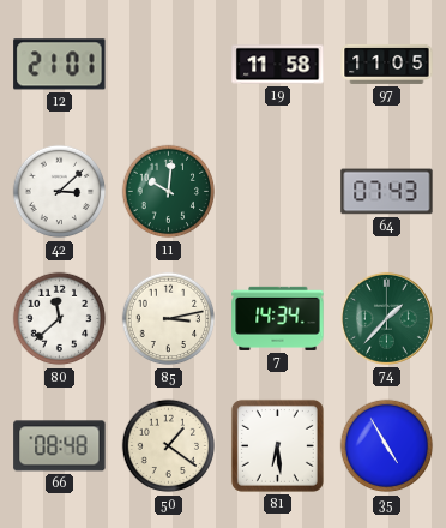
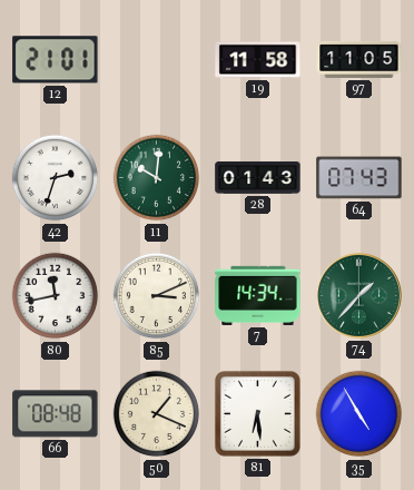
42: 3:08 -> 2:33
28: none -> 01:43
80: 11:38 -> 11:43
85: 3:13 -> 3:11
50: 1:21 -> 1:19
